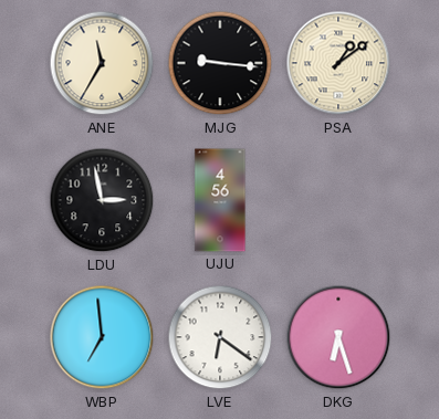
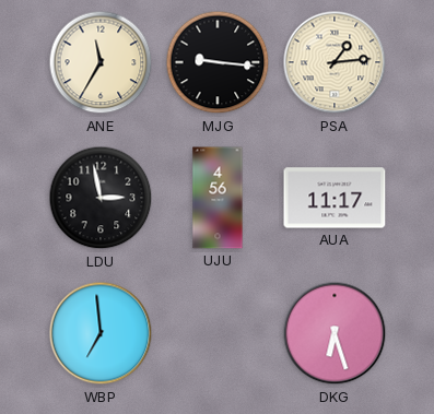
PSA: 1:09 -> 1:14
AUA: none -> 11:17
LVE: 6:21 -> none
